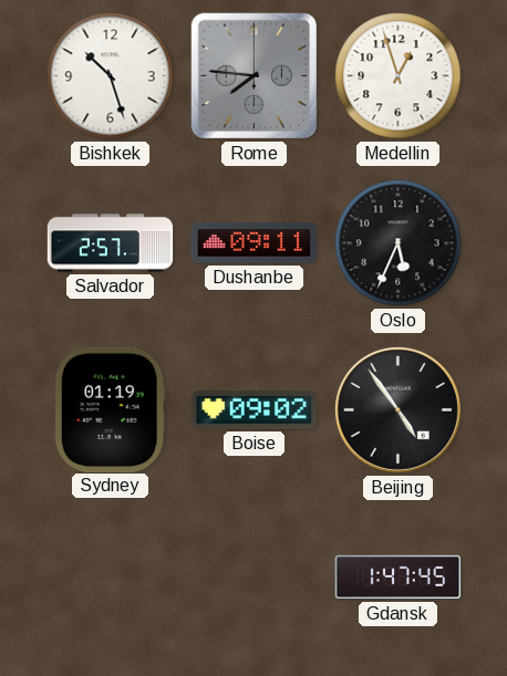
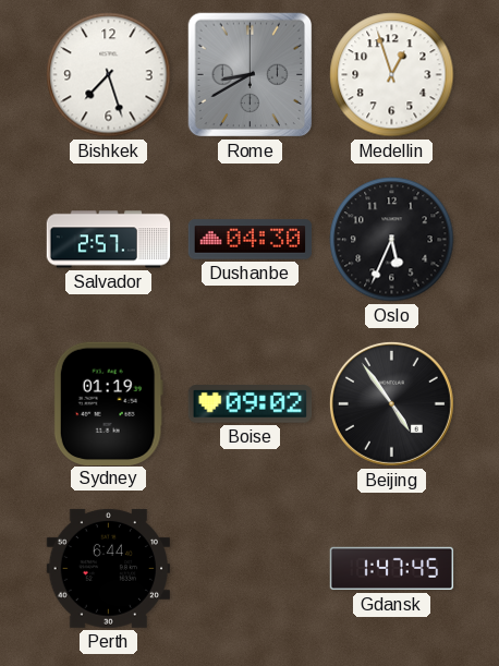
Bishkek: 10:27 -> 7:27
Rome: 7:46 -> 8:40
Dushanbe: 09:11 -> 04:30
Perth: none -> 6:44
